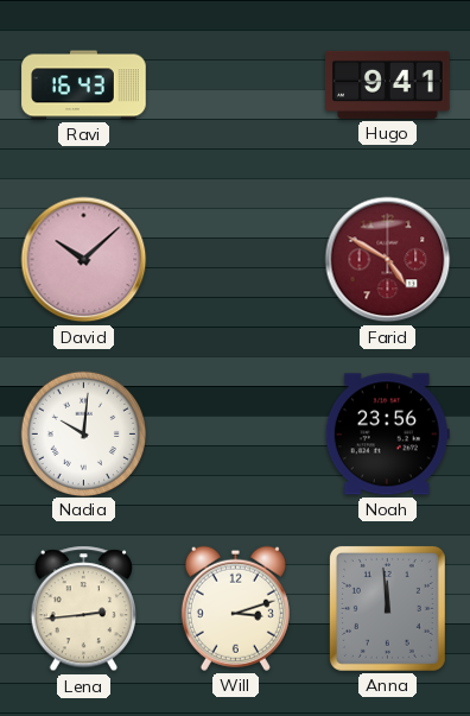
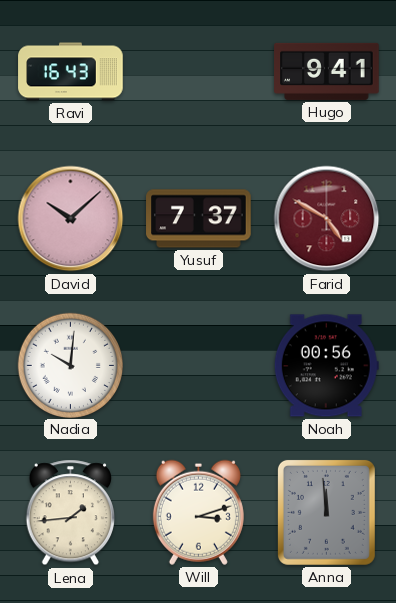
Yusuf: none -> 7:37
Noah: 23:56 -> 00:56
Lena: 2:44 -> 1:44
